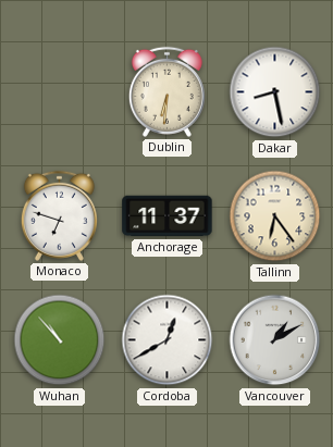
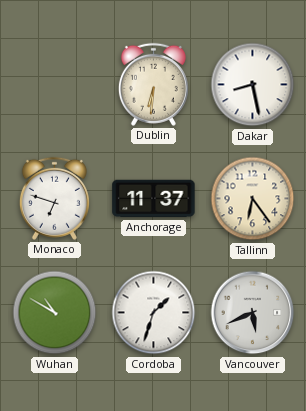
Wuhan: 10:53 -> 10:50
Cordoba: 12:40 -> 1:33
Vancouver: 1:10 -> 5:41
